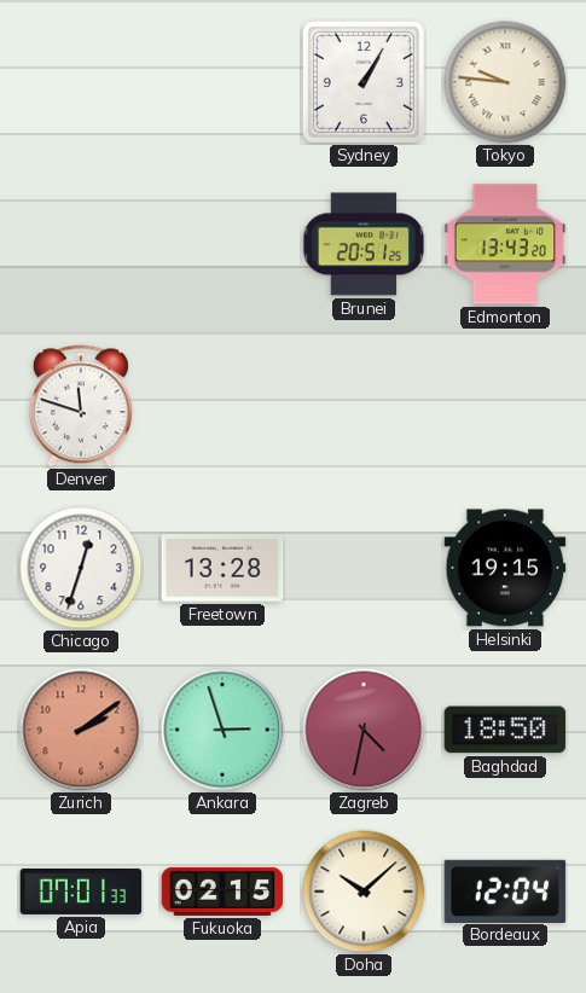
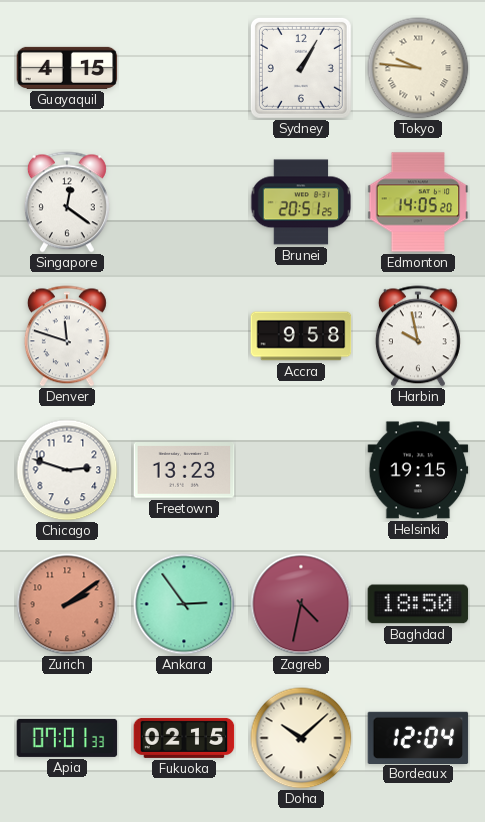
Guayaquil: none -> 4:15
Singapore: none -> 12:21
Edmonton: 13:43 -> 14:05
Accra: none -> 9:58
Harbin: none -> 9:58
Chicago: 12:33 -> 2:48
Freetown: 13:28 -> 13:23
Ankara: 2:57 -> 2:54
